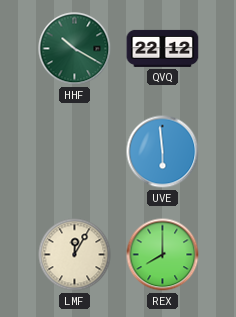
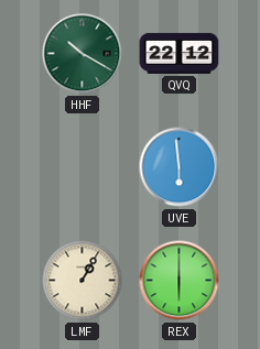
LMF: 12:05 -> 1:05
REX: 8:00 -> 6:00
